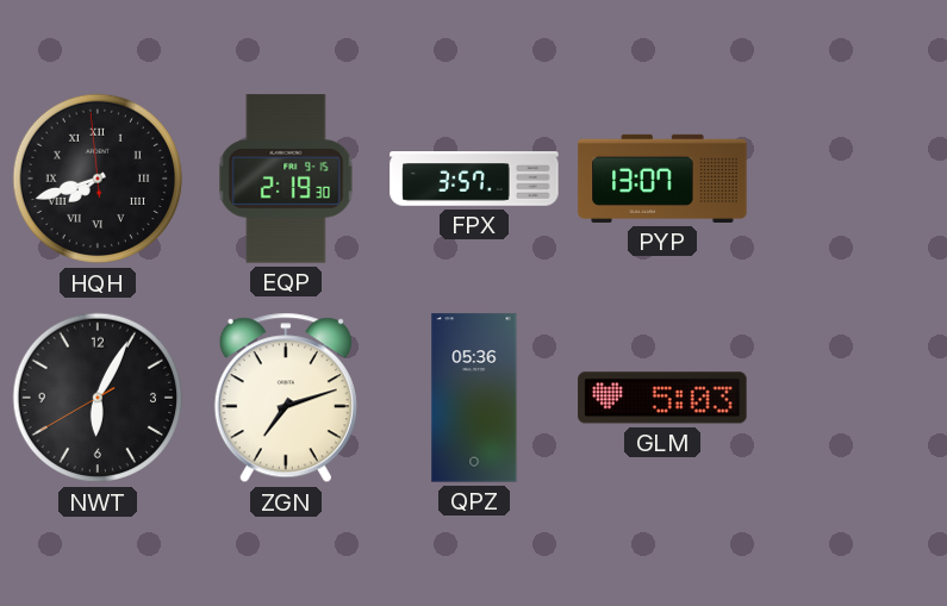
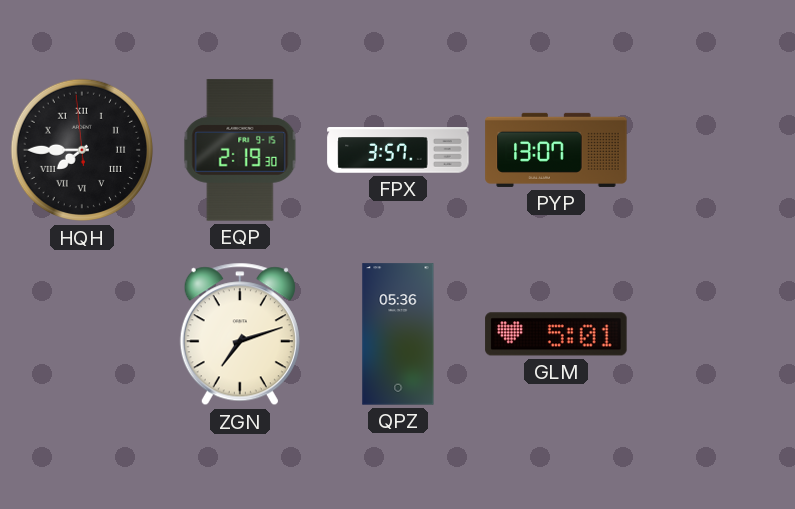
HQH: 7:41 -> 7:44
NWT: 6:04 -> none
GLM: 5:03 -> 5:01
